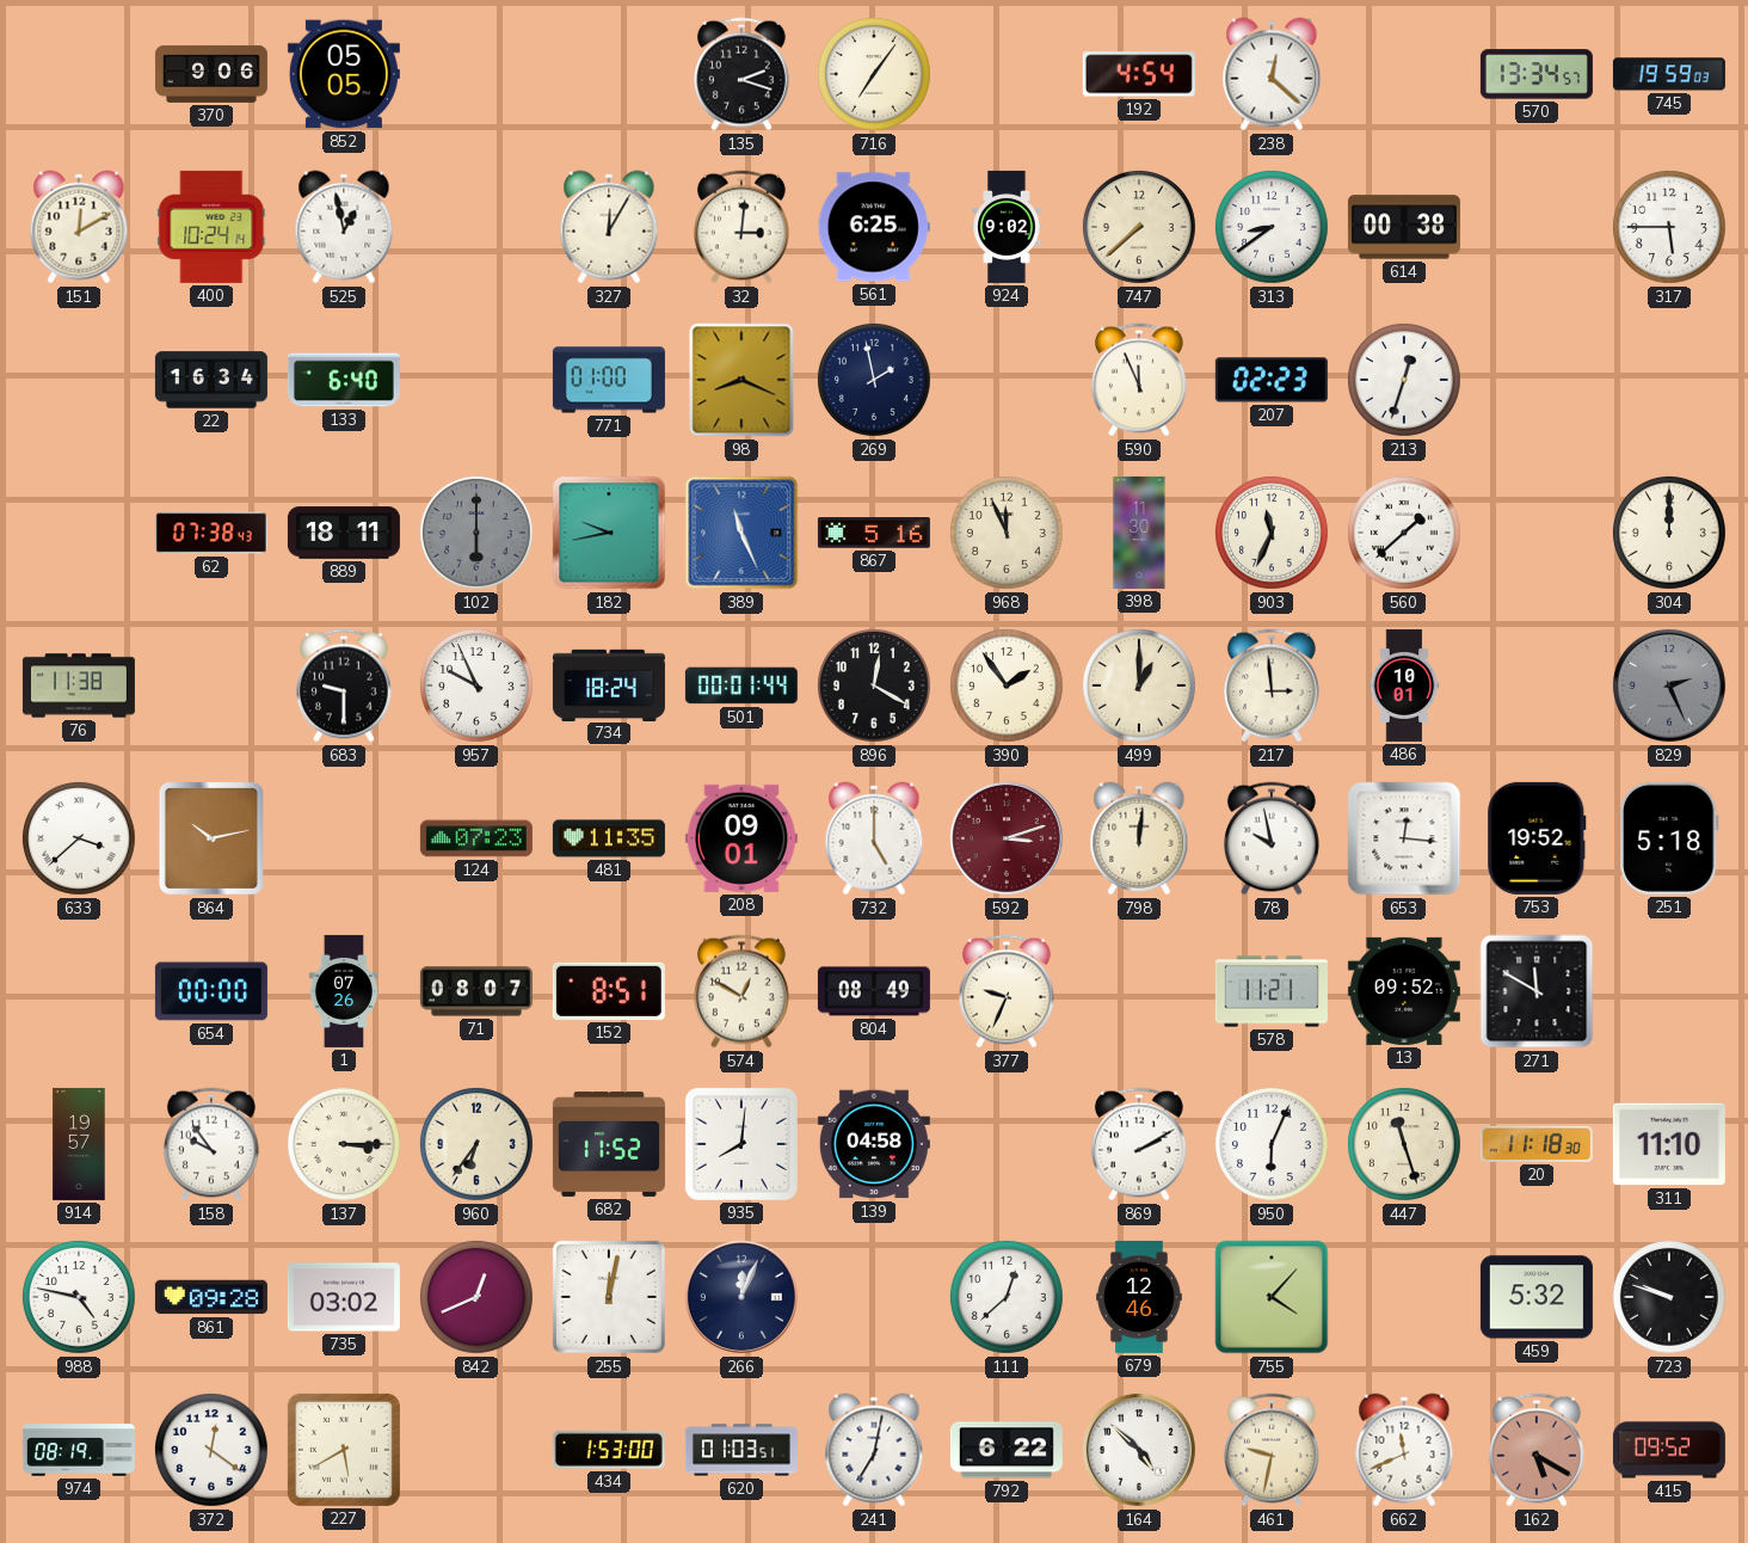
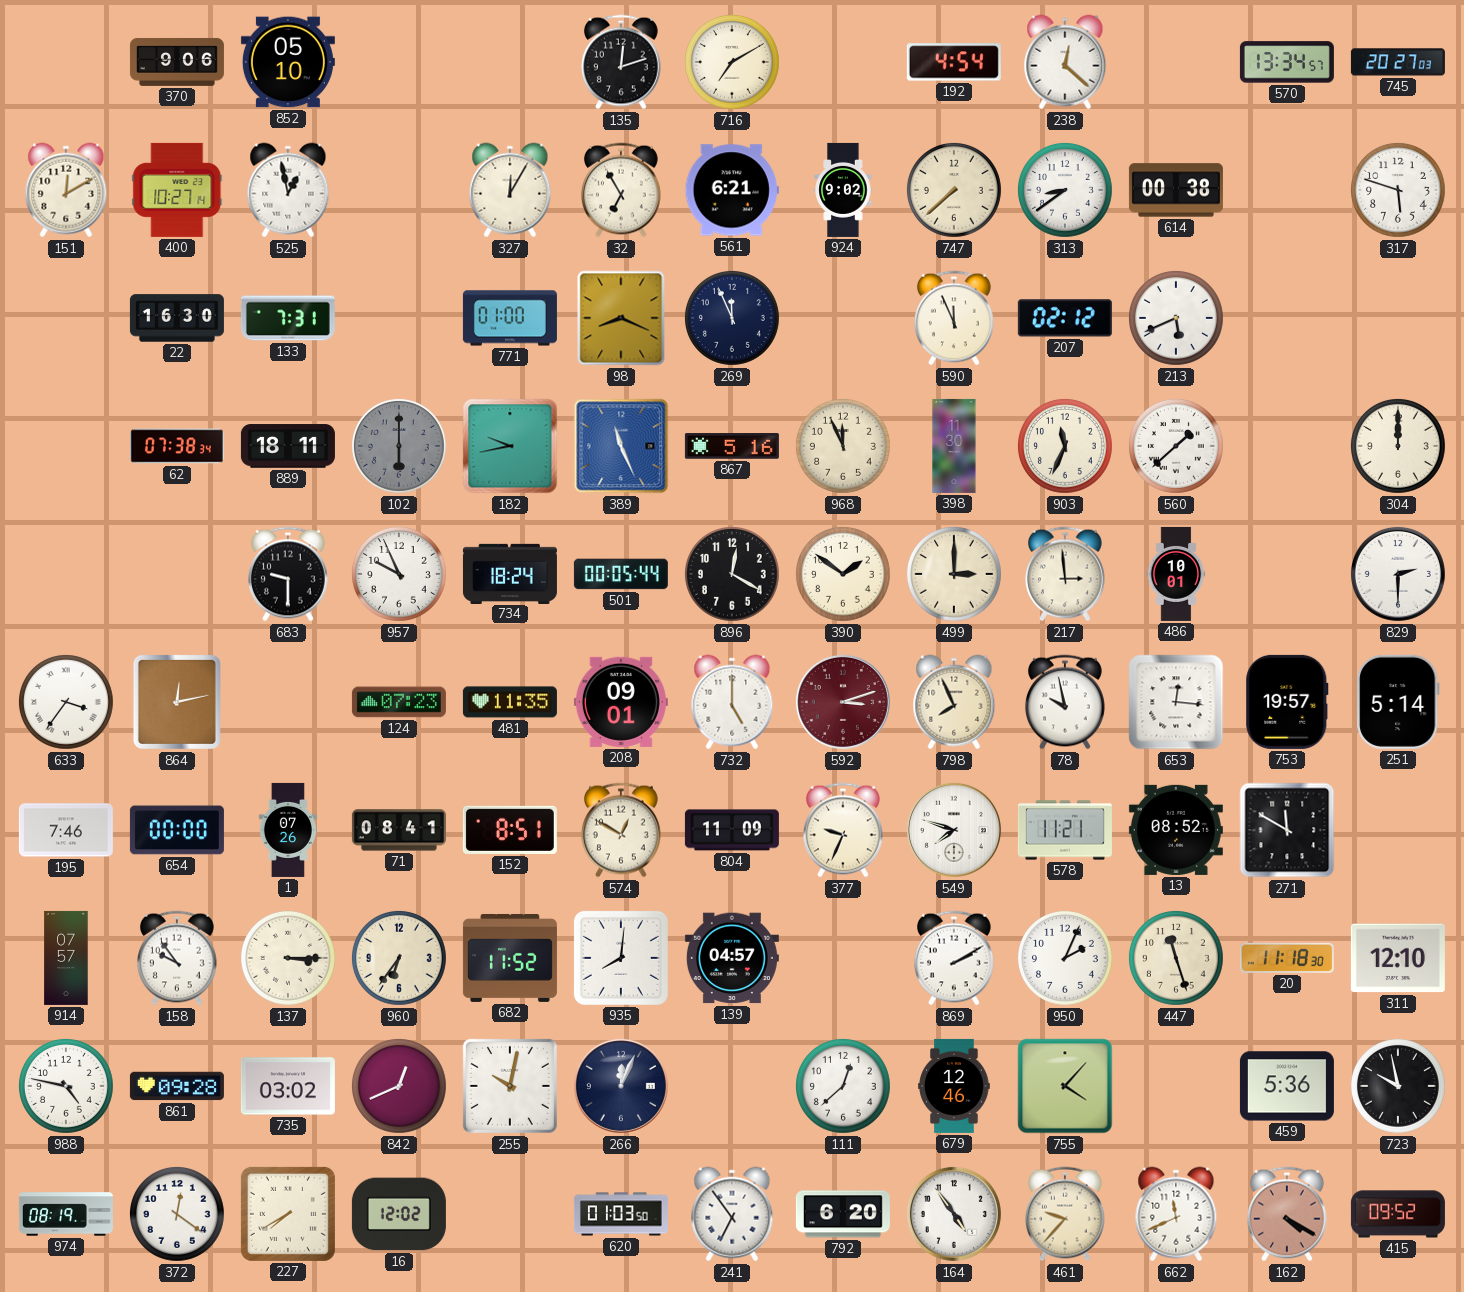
852: 05:05 -> 05:10
135: 2:18 -> 12:12
716: 7:06 -> 7:10
745: 19:59 -> 20:27
400: 10:24 -> 10:27
32: 3:01 -> 6:55
561: 6:25 -> 6:21
317: 5:45 -> 5:48
22: 16:34 -> 16:30
133: 6:40 -> 7:31
269: 1:58 -> 11:56
207: 02:23 -> 02:12
213: 12:33 -> 5:41
62: 07:38:43 -> 07:38:34
76: 11:38 -> none
501: 00:01 -> 00:05
390: 1:54 -> 1:51
499: 1:00 -> 3:00
829: 2:26 -> 2:30
829 dial: grey -> white
633: 3:38 -> 3:36
864: 10:13 -> 12:13
798: 12:01 -> 7:56
753: 19:52 -> 19:57
251: 5:18 -> 5:14
195: none -> 7:46
71: 08:07 -> 08:41
804: 08:49 -> 11:09
549: none -> 7:48
13: 09:52 -> 08:52
914: 19:57 -> 07:57
139: 04:58 -> 04:57
950: 6:04 -> 2:04
311: 11:10 -> 12:10
255: 12:02 -> 10:02
459: 5:32 -> 5:36
723: 9:48 -> 9:58
227: 5:40 -> 7:40
16: none -> 12:02
434: 1:53 -> none
620: 01:03:51 -> 01:03:50
241: 7:02 -> 6:54
792: 6:22 -> 6:20
164: 4:52 -> 4:54
461: 9:32 -> 9:37
162: 5:20 -> 4:20
